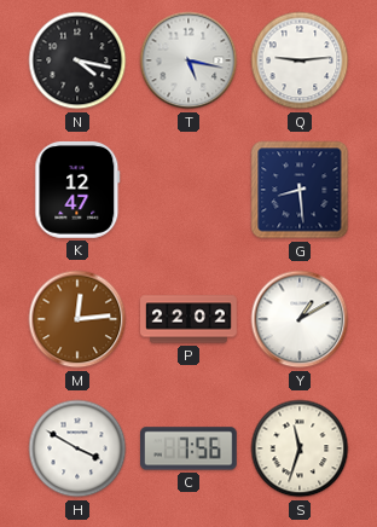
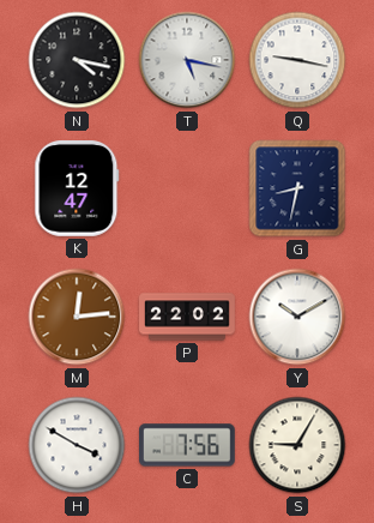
Q: 9:14 -> 9:17
G: 8:29 -> 8:32
Y: 1:10 -> 10:10
S: 11:33 -> 9:05
